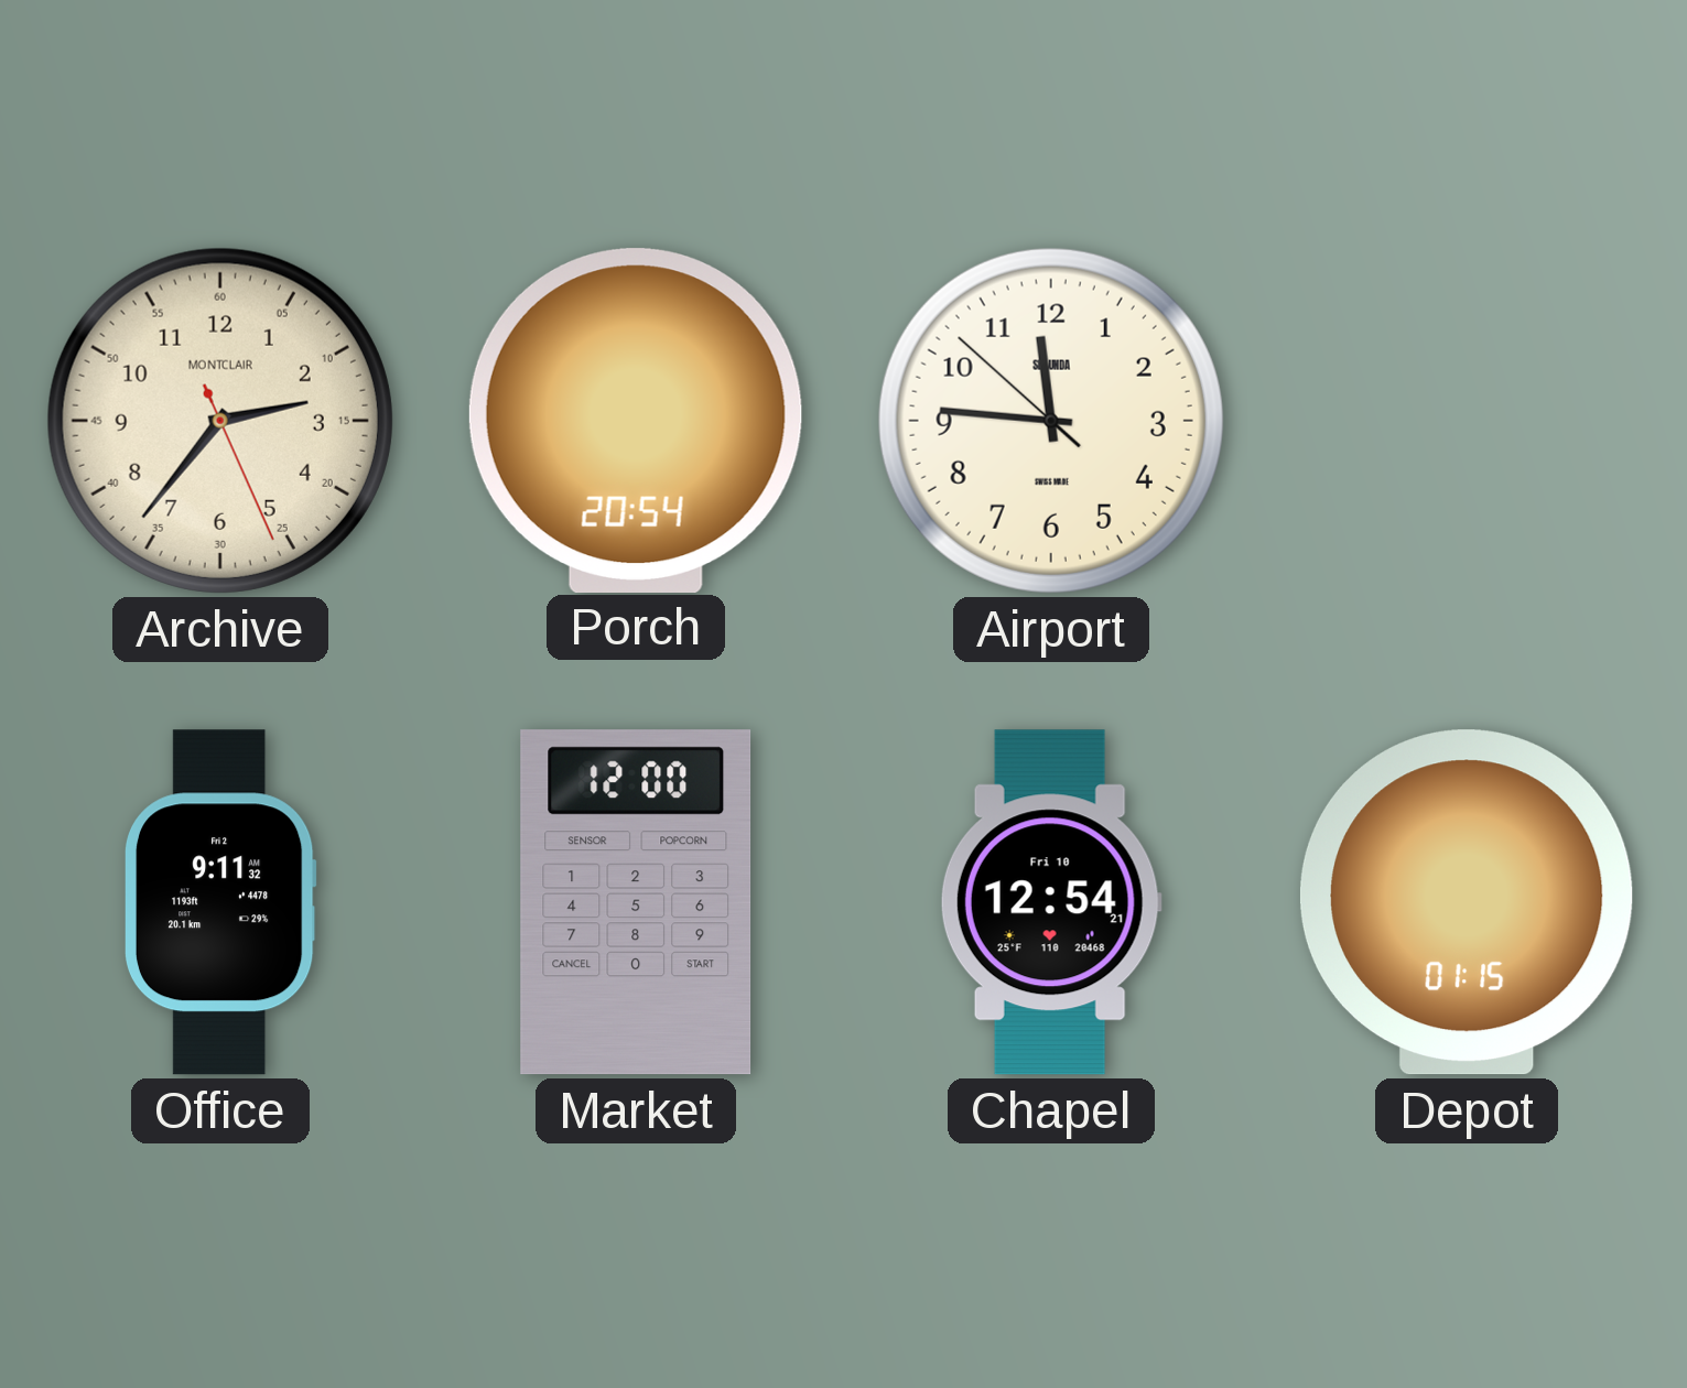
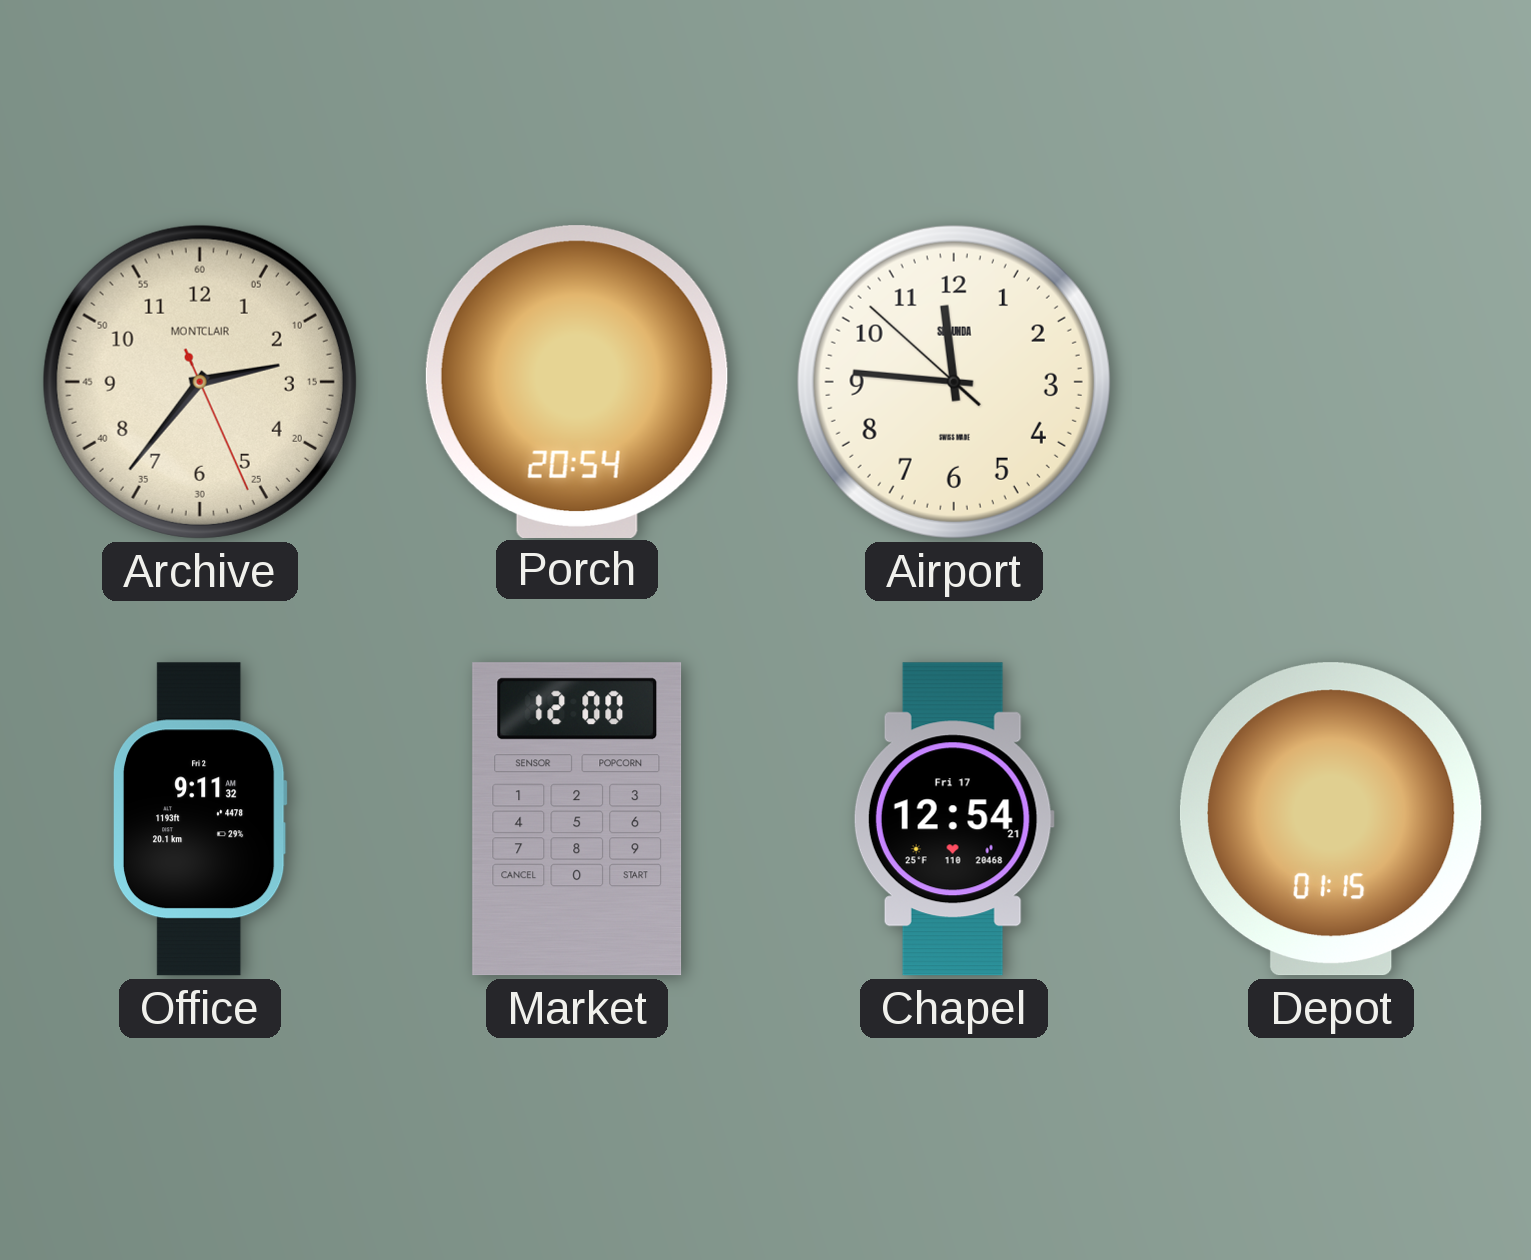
Chapel date: Fri 10 -> Fri 17
